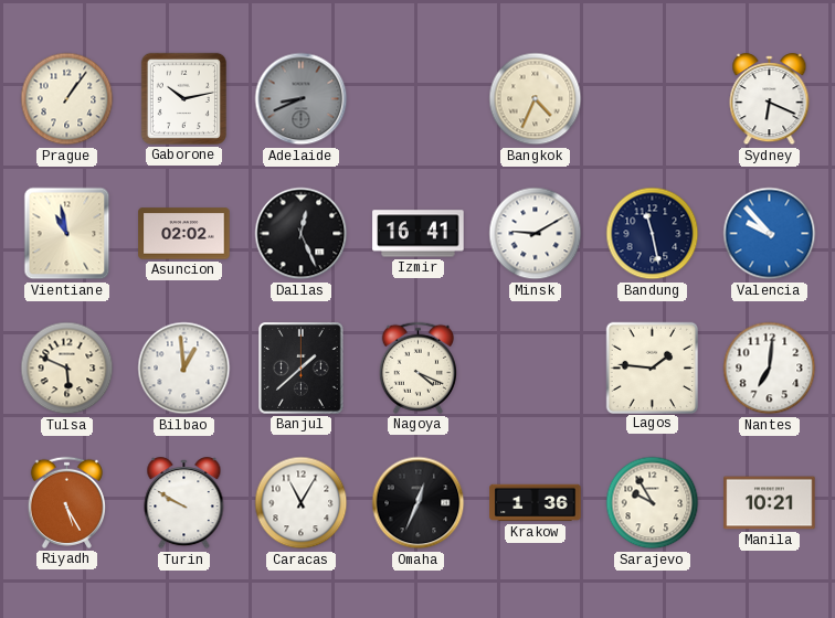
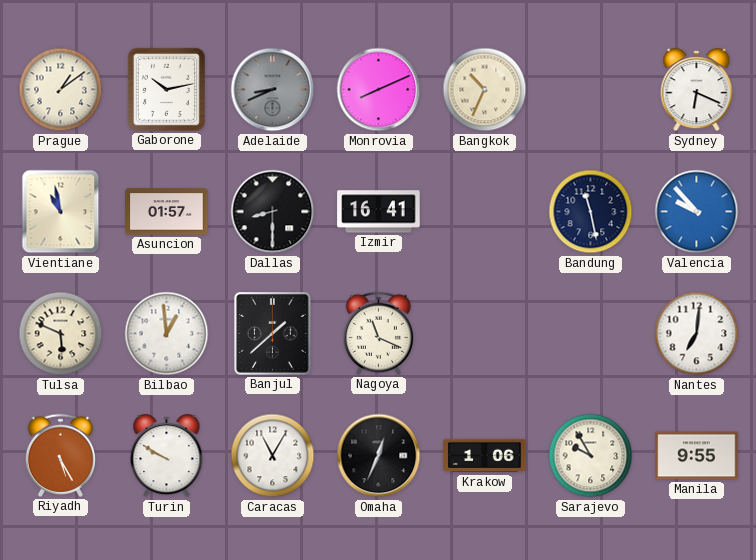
Prague: 1:06 -> 1:09
Monrovia: none -> 8:11
Bangkok: 4:34 -> 10:34
Asuncion: 02:02 -> 01:57
Dallas: 12:26 -> 8:30
Minsk: 9:10 -> none
Nagoya: 4:19 -> 11:19
Lagos: 1:46 -> none
Krakow: 1:36 -> 1:06
Manila: 10:21 -> 9:55
